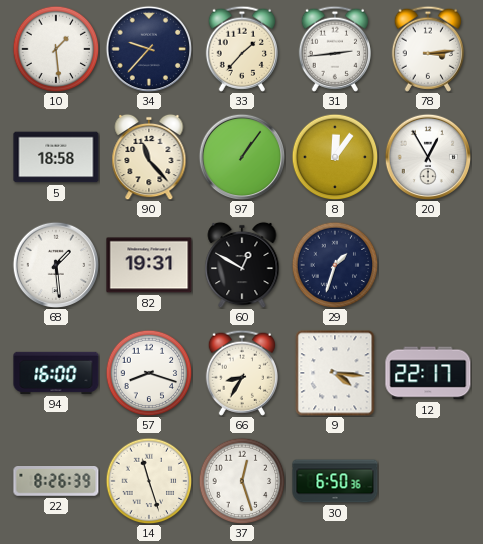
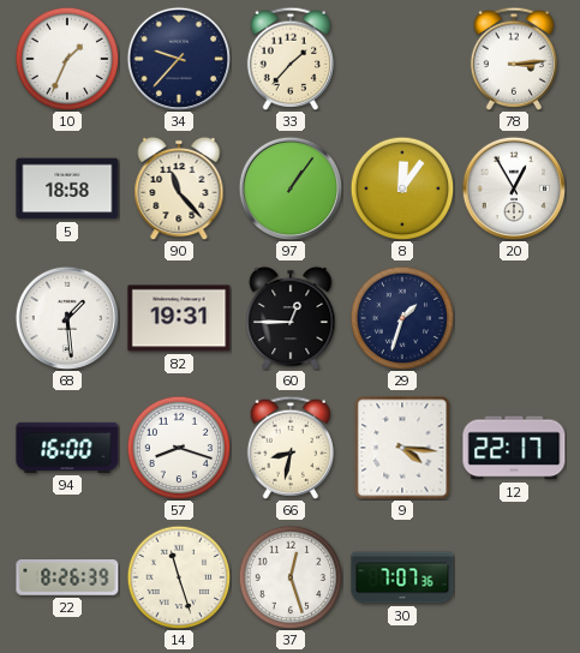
10: 1:29 -> 1:34
31: 2:44 -> none
60: 12:50 -> 12:45
66: 8:35 -> 8:32
30: 6:50 -> 7:07
